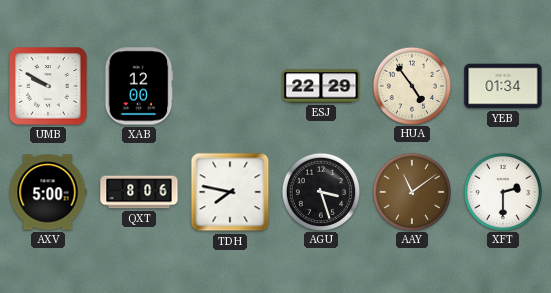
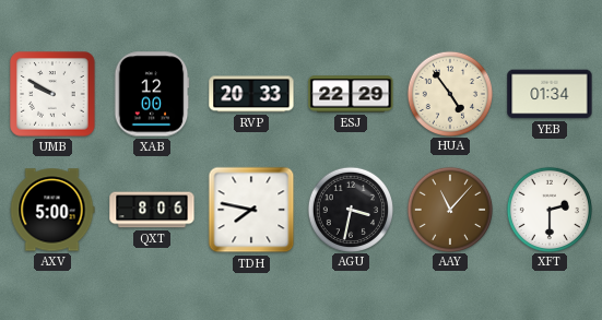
RVP: none -> 20:33
AGU: 3:27 -> 3:32
AAY: 11:09 -> 11:07
